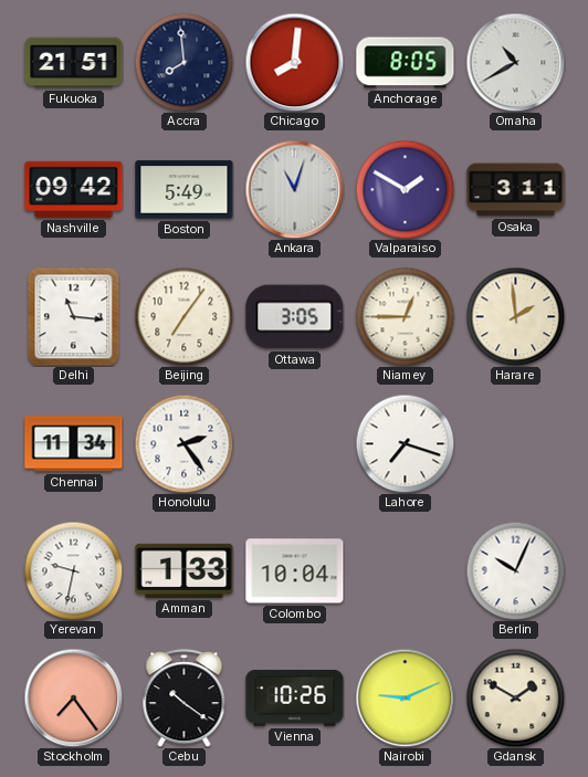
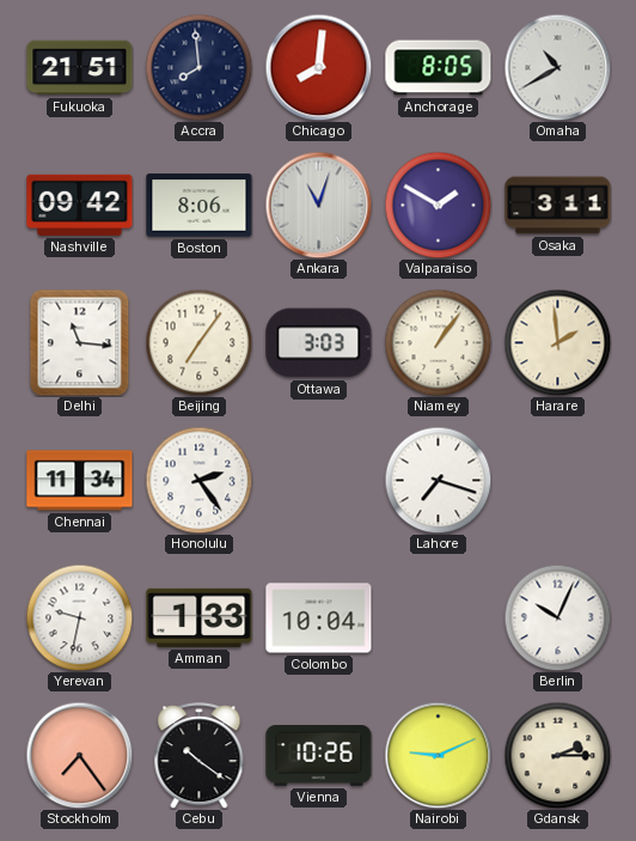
Boston: 5:49 -> 8:06
Ottawa: 3:05 -> 3:03
Niamey: 12:45 -> 1:06
Gdansk: 1:50 -> 2:15
